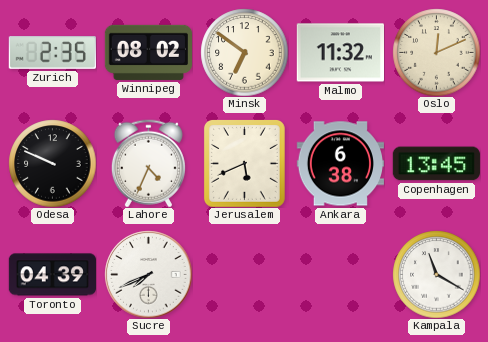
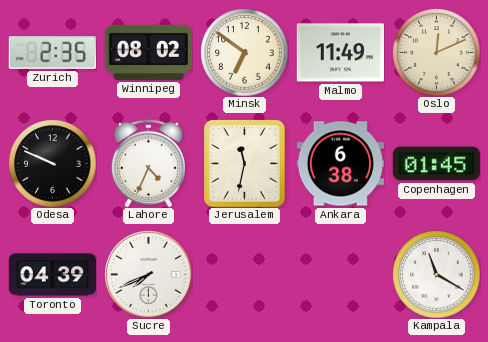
Malmo: 11:32 -> 11:49
Jerusalem: 5:41 -> 11:32
Copenhagen: 13:45 -> 01:45
